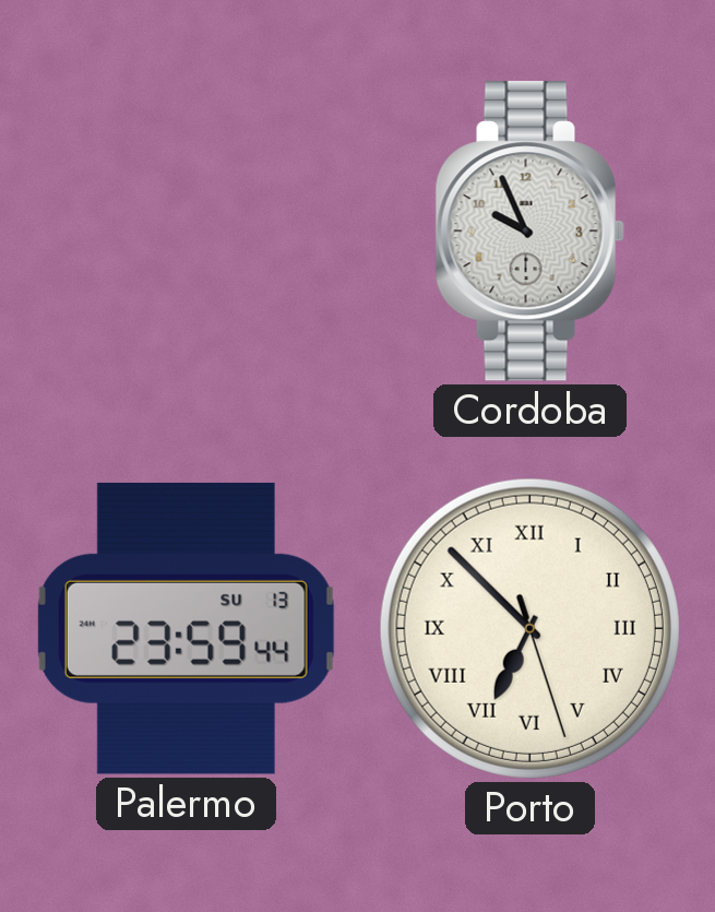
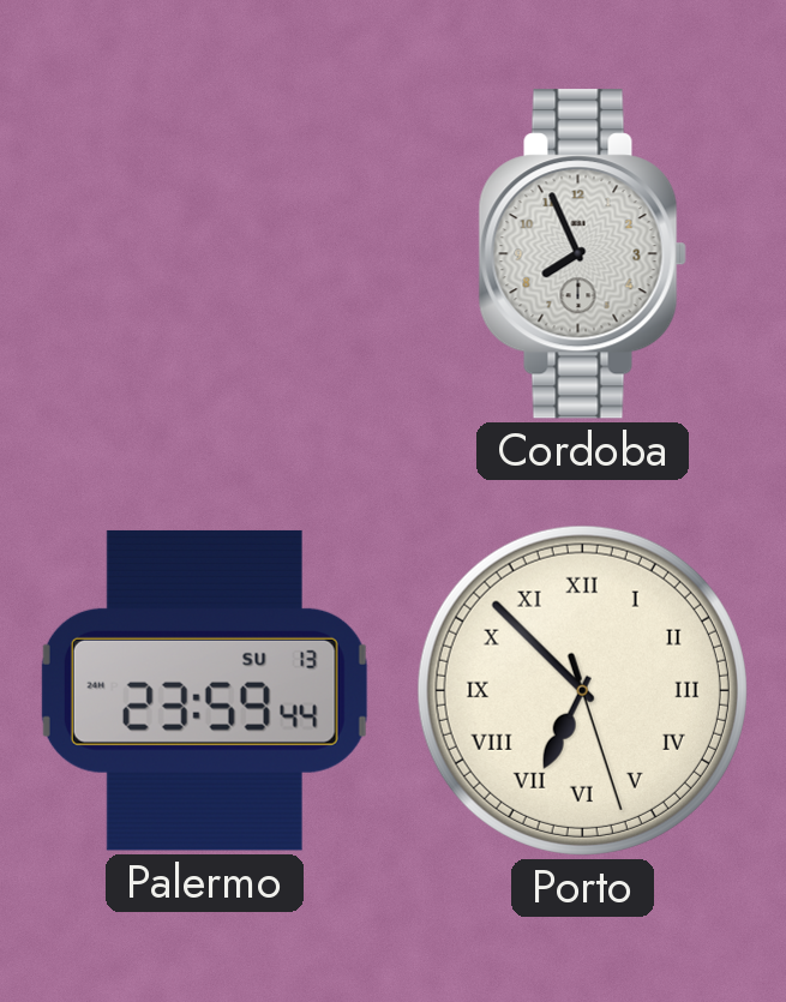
Cordoba: 9:56 -> 7:56
